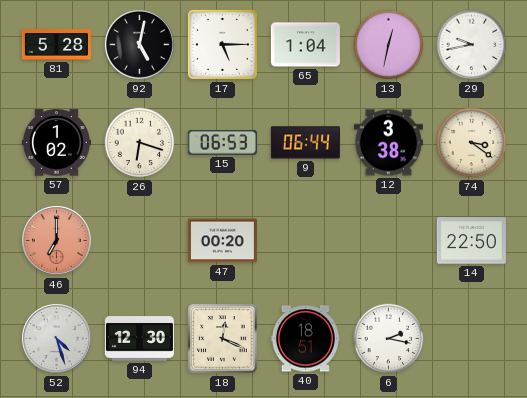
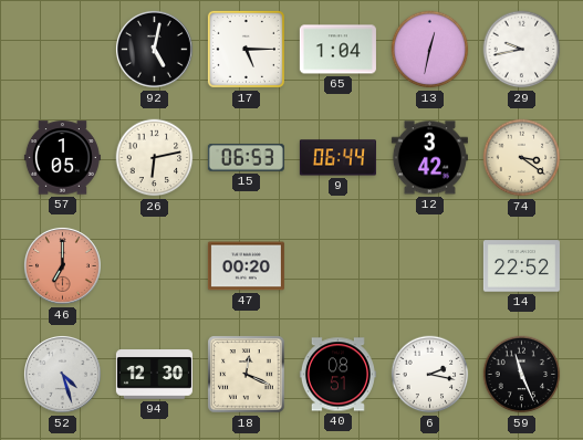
81: 5:28 -> none
57: 1:02 -> 1:05
26: 6:18 -> 6:13
12: 3:38 -> 3:42
14: 22:50 -> 22:52
40: 18:51 -> 08:51
59: none -> 11:26
